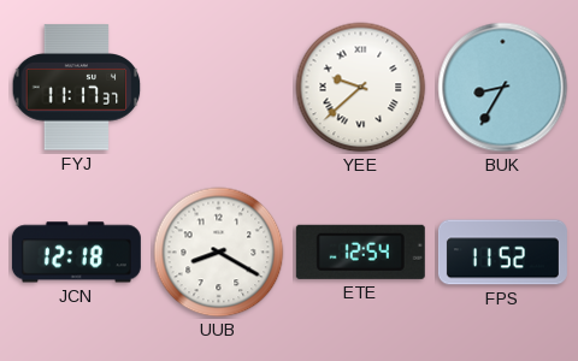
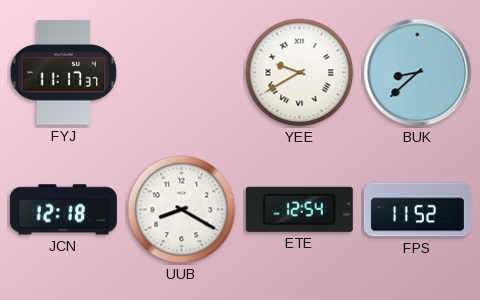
YEE: 9:38 -> 9:40
BUK: 8:35 -> 8:38
